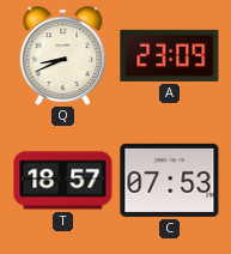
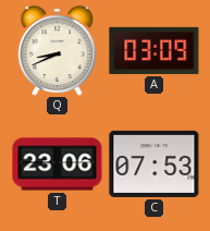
A: 23:09 -> 03:09
T: 18:57 -> 23:06
